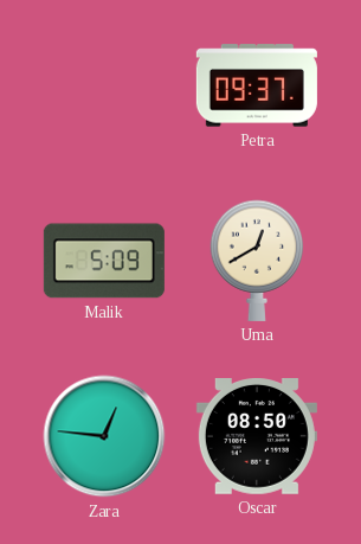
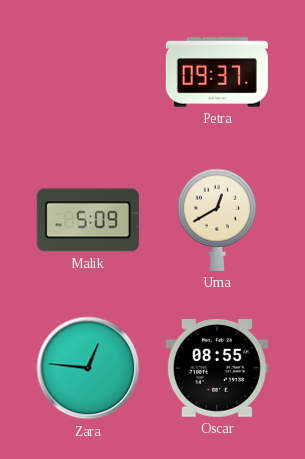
Oscar: 08:50 -> 08:55
